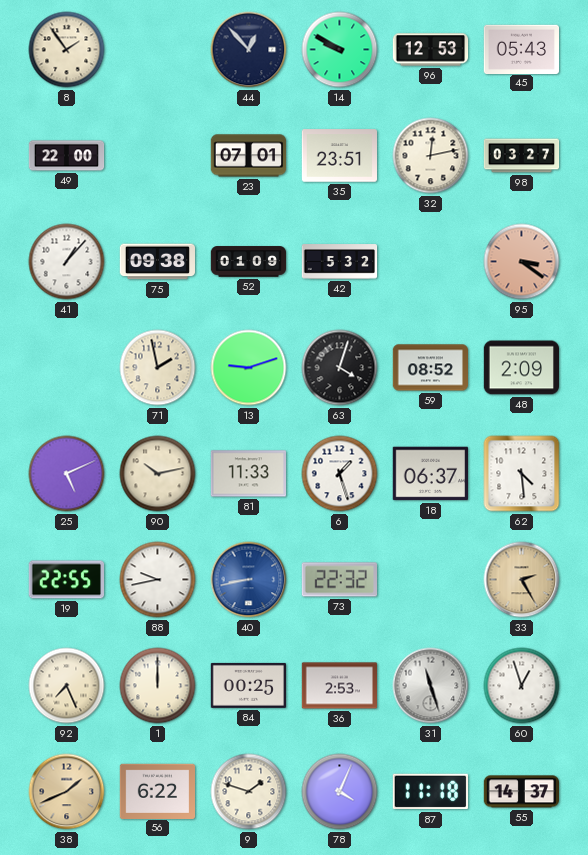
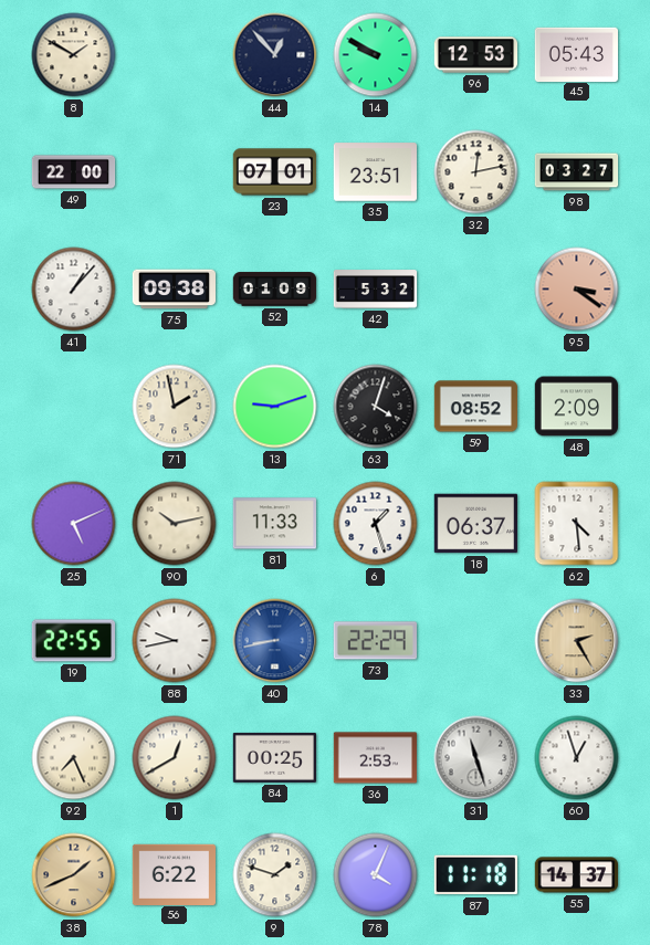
8: 1:54 -> 1:50
73: 22:32 -> 22:29
1: 12:00 -> 12:40
